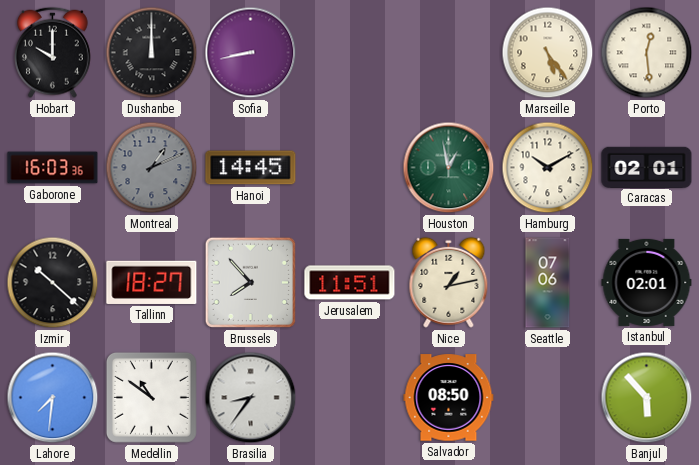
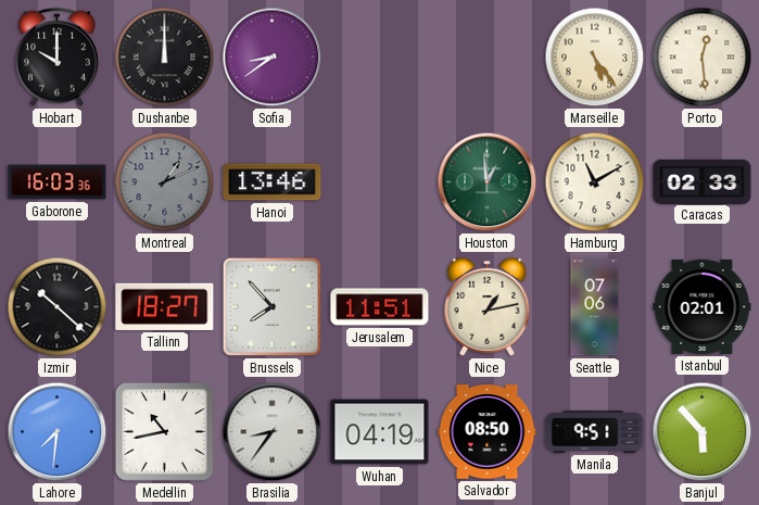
Sofia: 8:43 -> 8:39
Hanoi: 14:45 -> 13:46
Houston: 12:58 -> 12:59
Hamburg: 10:10 -> 11:10
Caracas: 02:01 -> 02:33
Medellin: 10:51 -> 10:43
Wuhan: none -> 04:19
Manila: none -> 9:51
